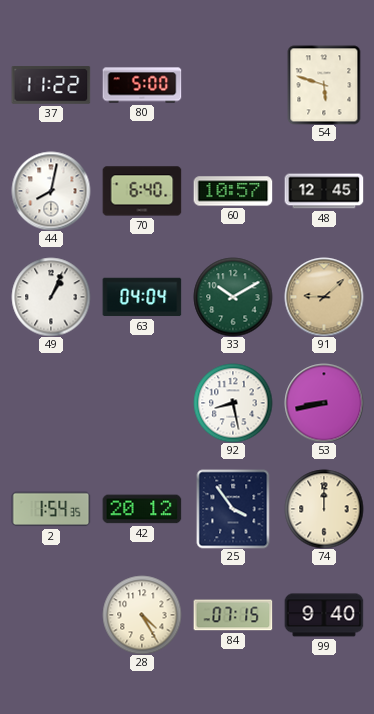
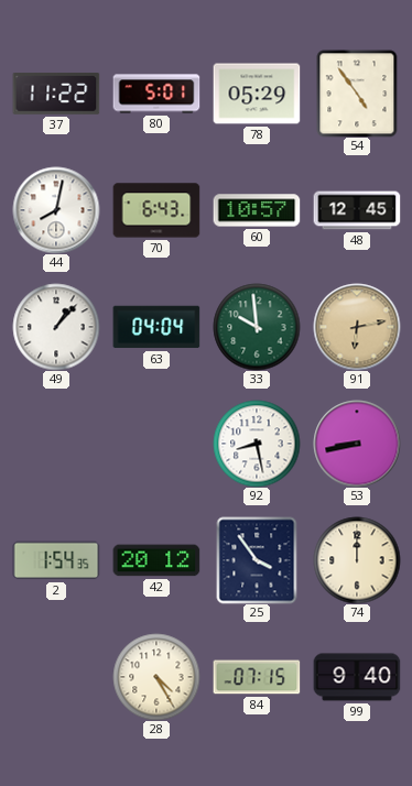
80: 5:00 -> 5:01
78: none -> 05:29
54: 5:48 -> 4:54
70: 6:40 -> 6:43
49: 1:04 -> 1:07
33: 10:10 -> 9:59
91: 9:08 -> 6:13
